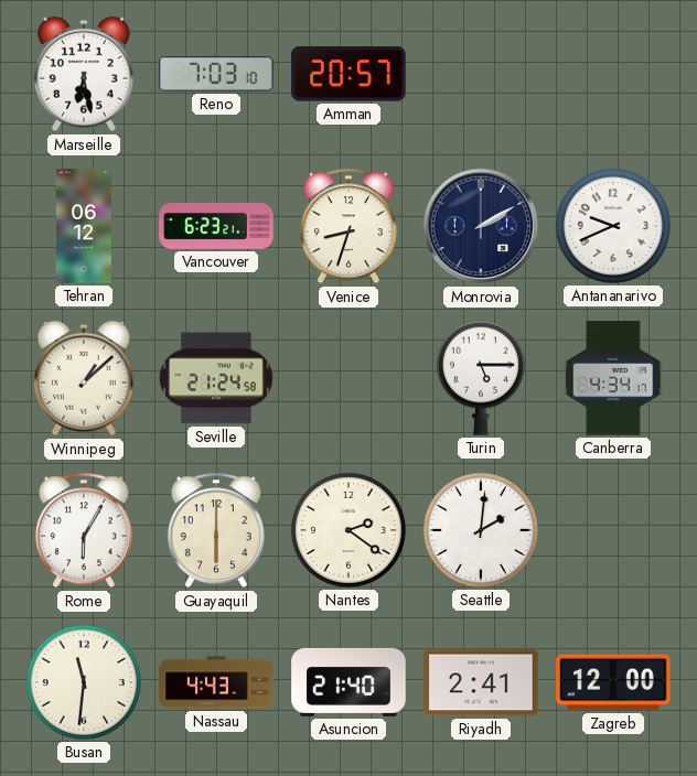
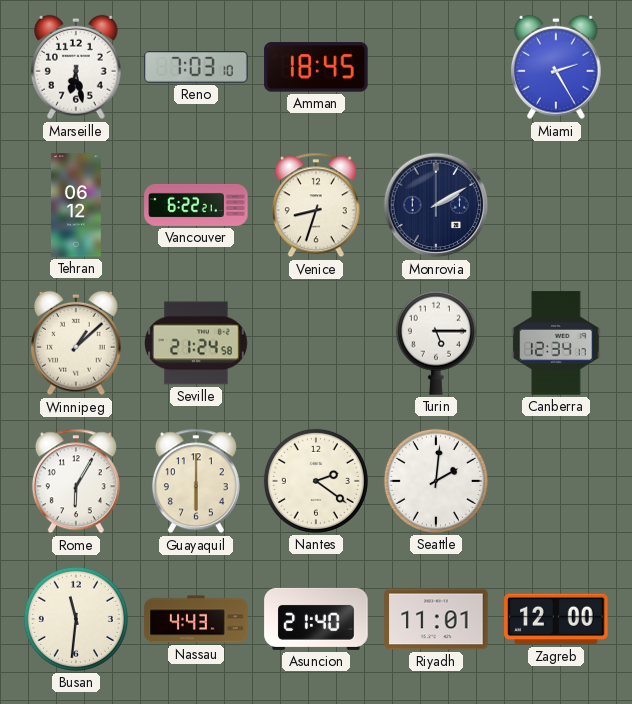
Amman: 20:57 -> 18:45
Miami: none -> 2:25
Vancouver: 6:23 -> 6:22
Antananarivo: 9:41 -> none
Canberra: 4:34 -> 12:34
Riyadh: 2:41 -> 11:01
